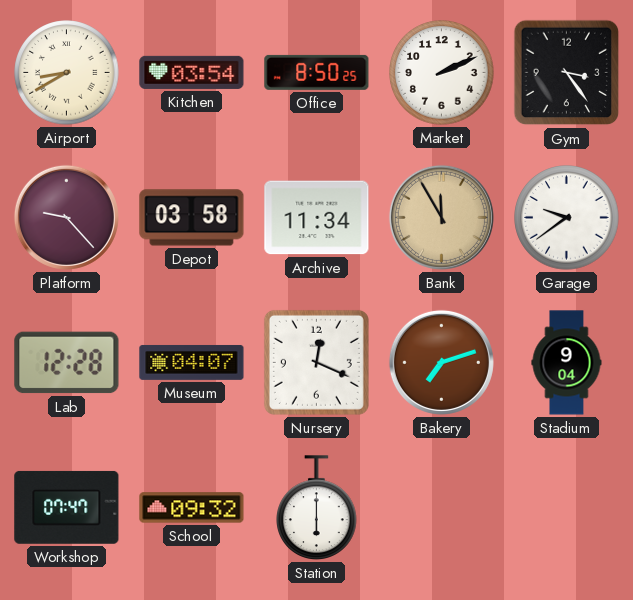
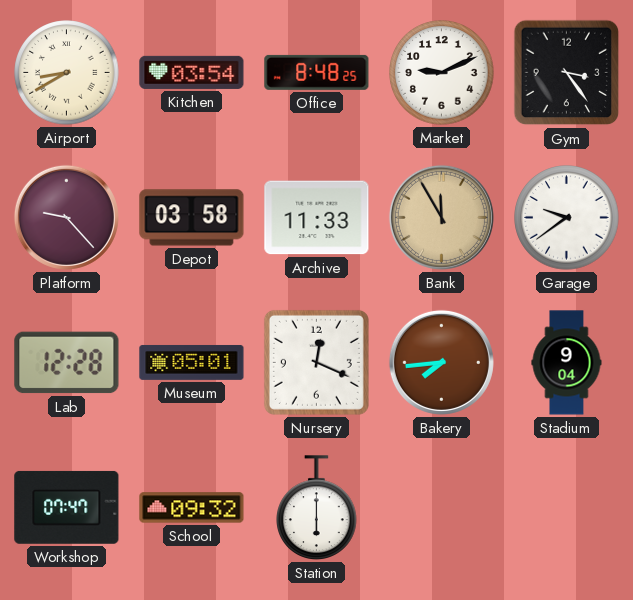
Office: 8:50 -> 8:48
Market: 2:11 -> 9:11
Archive: 11:34 -> 11:33
Museum: 04:07 -> 05:01
Bakery: 7:12 -> 7:44
